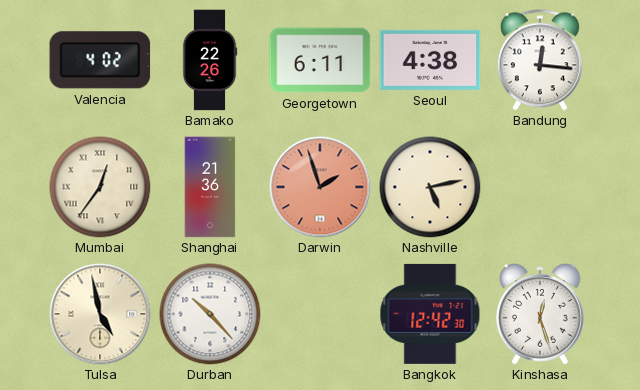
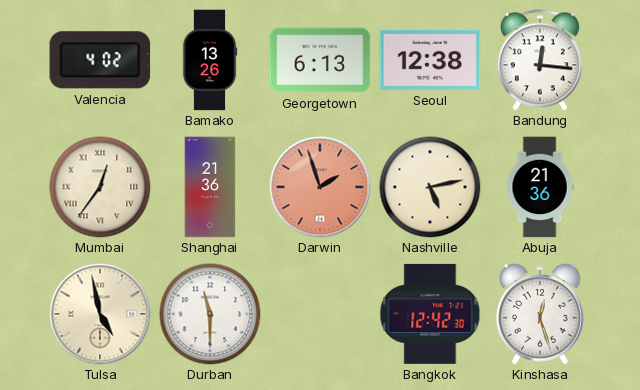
Bamako: 22:26 -> 13:26
Georgetown: 6:11 -> 6:13
Seoul: 4:38 -> 12:38
Abuja: none -> 21:36
Durban: 10:23 -> 11:30
